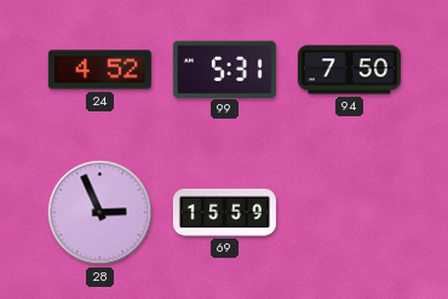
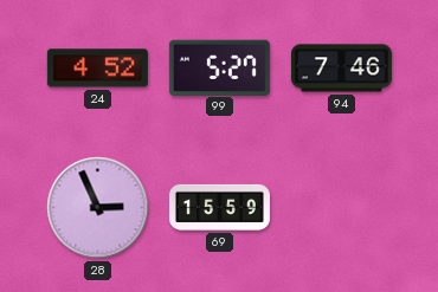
99: 5:31 -> 5:27
94: 7:50 -> 7:46
